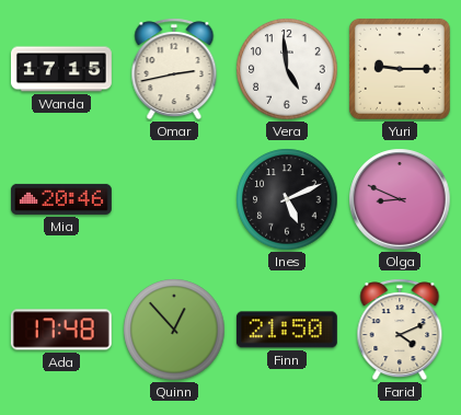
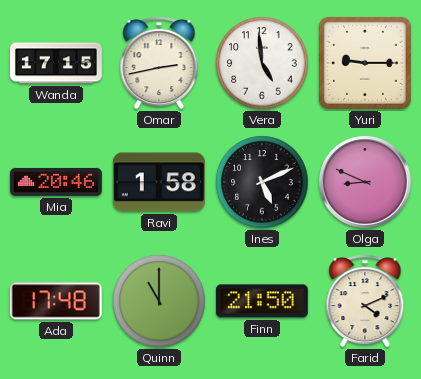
Ravi: none -> 1:58
Quinn: 12:53 -> 11:00
